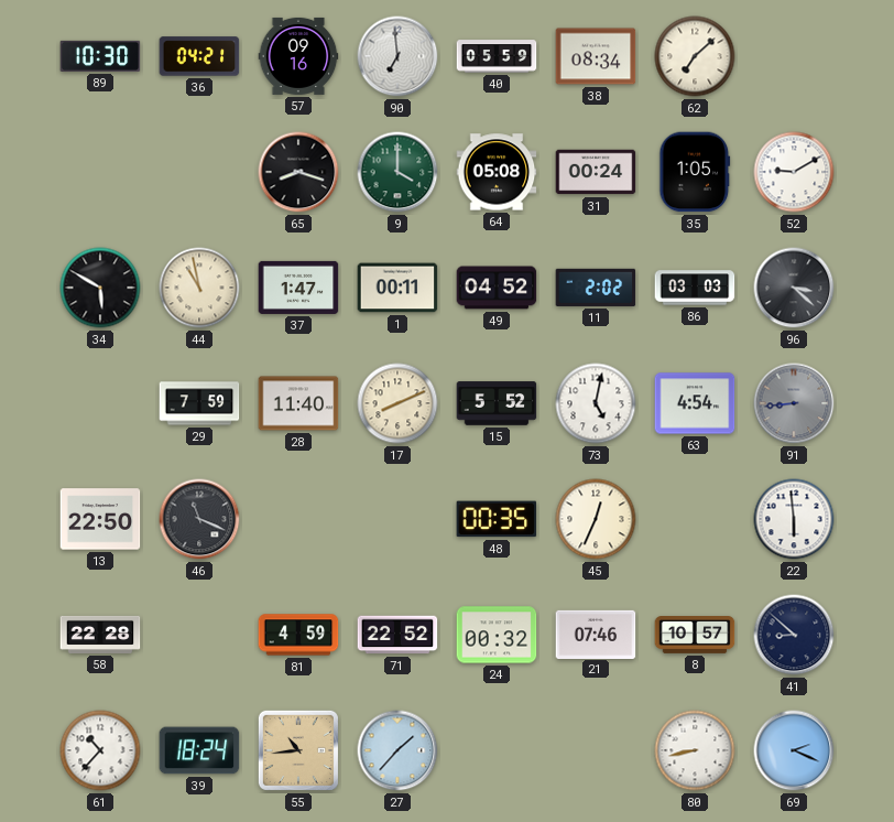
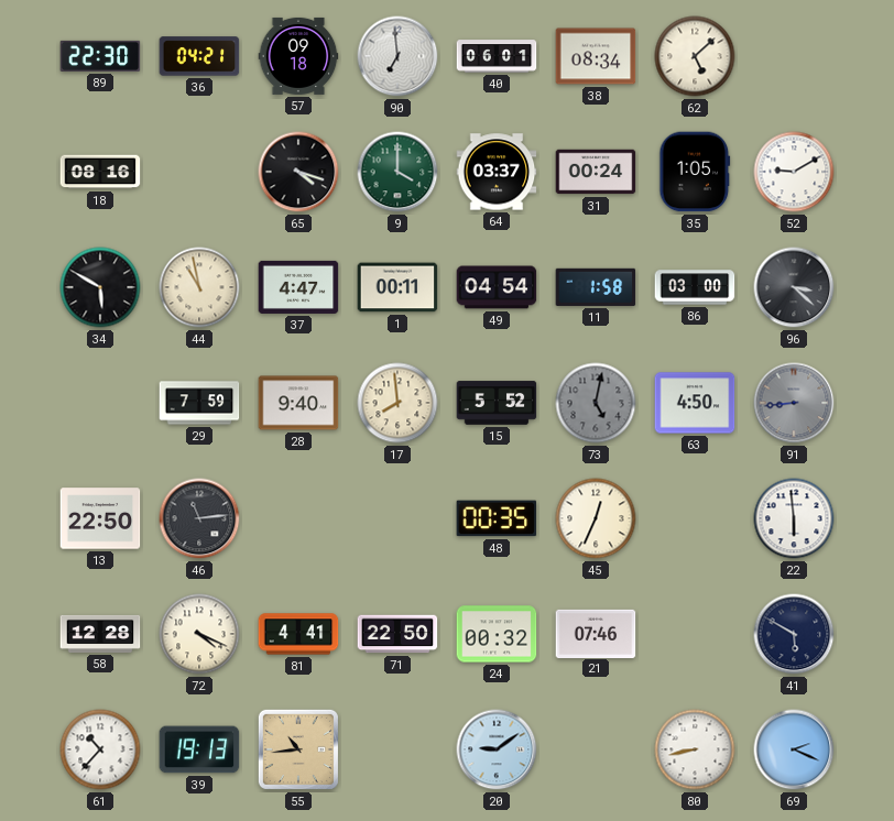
89: 10:30 -> 22:30
57: 09:16 -> 09:18
40: 05:59 -> 06:01
62: 7:08 -> 5:08
18: none -> 08:16
65: 8:18 -> 4:18
64: 05:08 -> 03:37
37: 1:47 -> 4:47
49: 04:52 -> 04:54
11: 2:02 -> 1:58
86: 03:03 -> 03:00
28: 11:40 -> 9:40
17: 8:11 -> 7:59
73 dial: white -> grey
63: 4:54 -> 4:50
46: 11:19 -> 11:14
58: 22:28 -> 12:28
72: none -> 4:19
81: 4:59 -> 4:41
71: 22:52 -> 22:50
8: 10:57 -> none
41: 8:52 -> 5:50
39: 18:24 -> 19:13
27: 1:37 -> none
20: none -> 9:09
